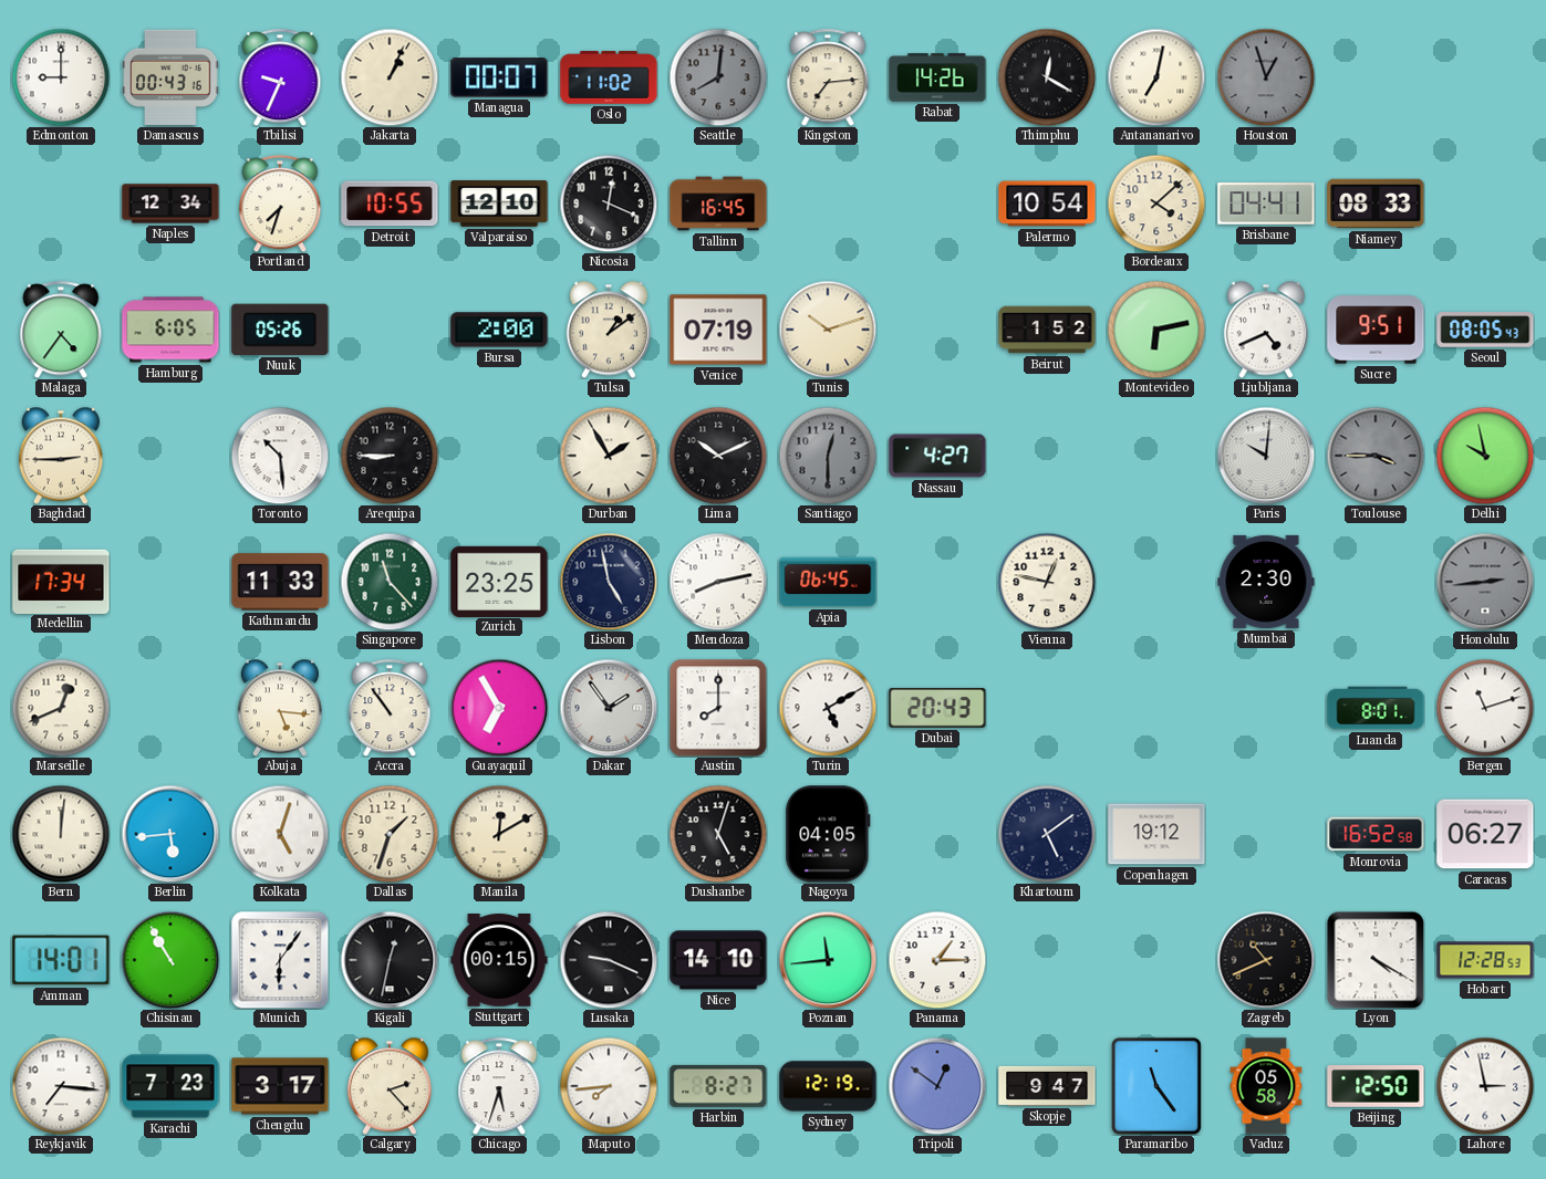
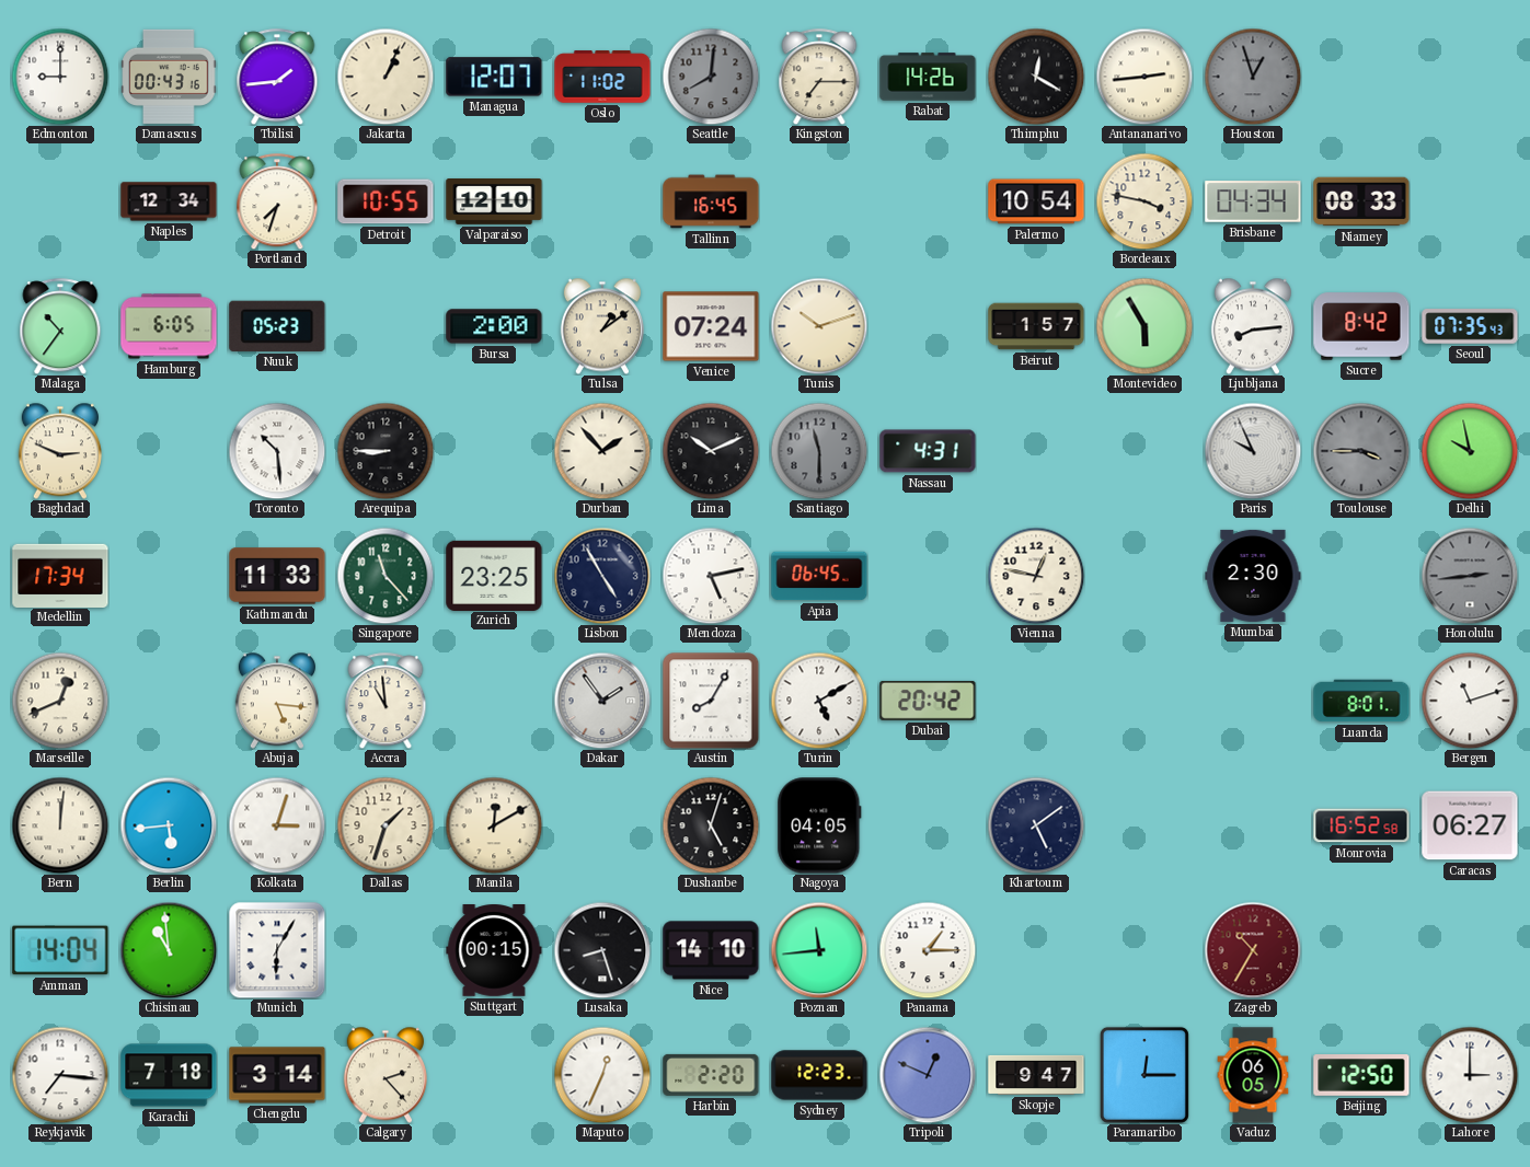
Tbilisi: 9:34 -> 1:44
Managua: 00:07 -> 12:07
Kingston: 7:14 -> 7:15
Antananarivo: 7:02 -> 2:44
Nicosia: 12:19 -> none
Bordeaux: 4:08 -> 3:47
Brisbane: 04:41 -> 04:34
Malaga: 4:36 -> 10:36
Nuuk: 05:26 -> 05:23
Venice: 07:19 -> 07:24
Beirut: 1:52 -> 1:57
Montevideo: 6:13 -> 5:55
Ljubljana: 4:41 -> 8:14
Sucre: 9:51 -> 8:42
Seoul: 08:05 -> 07:35
Baghdad: 2:45 -> 2:49
Durban: 1:55 -> 1:53
Santiago: 12:30 -> 11:30
Nassau: 4:27 -> 4:31
Paris: 10:01 -> 9:56
Lisbon: 4:58 -> 4:55
Mendoza: 8:13 -> 5:13
Accra: 10:54 -> 10:59
Guayaquil: 6:55 -> none
Austin: 8:00 -> 8:05
Dubai: 20:43 -> 20:42
Kolkata: 5:03 -> 3:03
Copenhagen: 19:12 -> none
Amman: 14:01 -> 14:04
Chisinau: 10:55 -> 10:59
Munich: 6:06 -> 6:05
Kigali: 12:32 -> none
Lusaka: 9:19 -> 8:27
Zagreb: 10:41 -> 10:35
Zagreb dial: black -> burgundy
Lyon: 4:20 -> none
Hobart: 12:28 -> none
Karachi: 7:23 -> 7:18
Chengdu: 3:17 -> 3:14
Chicago: 5:33 -> none
Maputo: 7:44 -> 12:34
Harbin: 8:27 -> 2:20
Sydney: 12:19 -> 12:23
Tripoli: 12:51 -> 12:49
Paramaribo: 11:24 -> 12:15
Vaduz: 05:58 -> 06:05
Lahore: 2:58 -> 3:00
